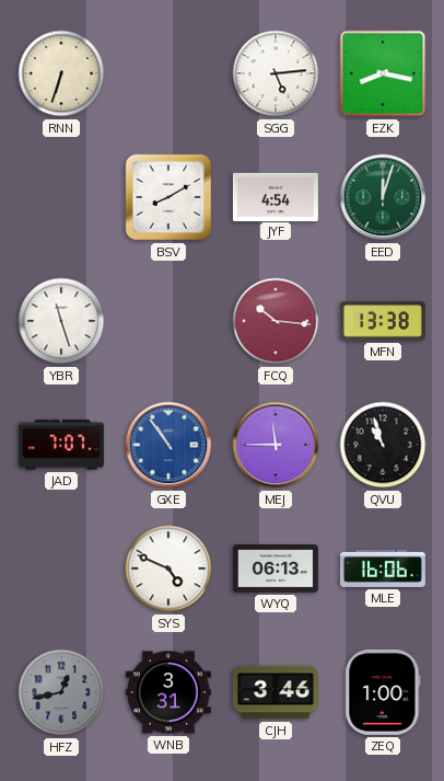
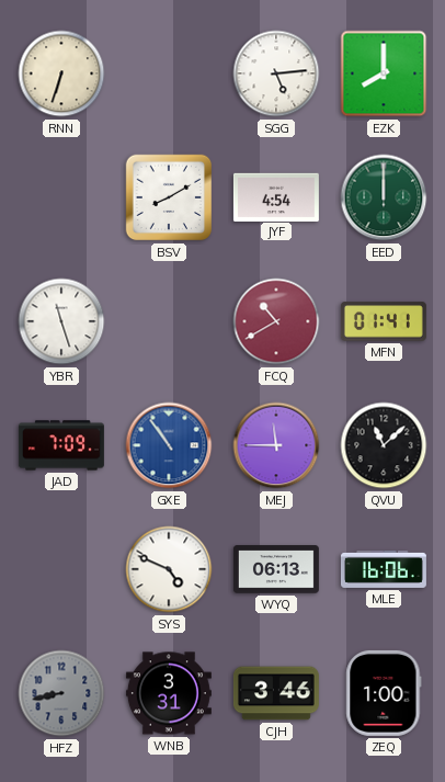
EZK: 8:17 -> 8:00
EED: 12:03 -> 12:00
FCQ: 10:16 -> 10:40
MFN: 13:38 -> 01:41
JAD: 7:07 -> 7:09
QVU: 10:57 -> 11:08
HFZ: 12:43 -> 8:43
